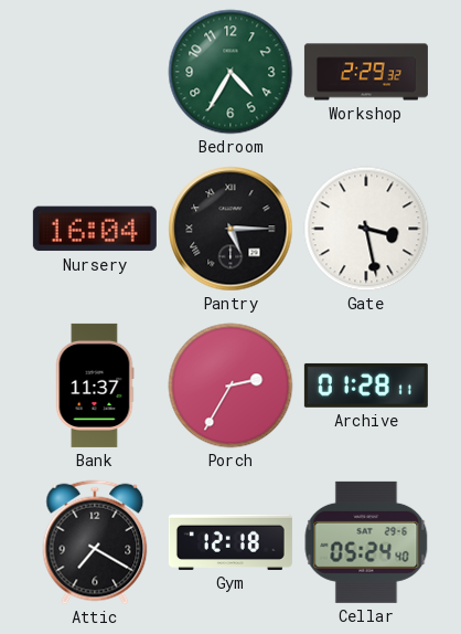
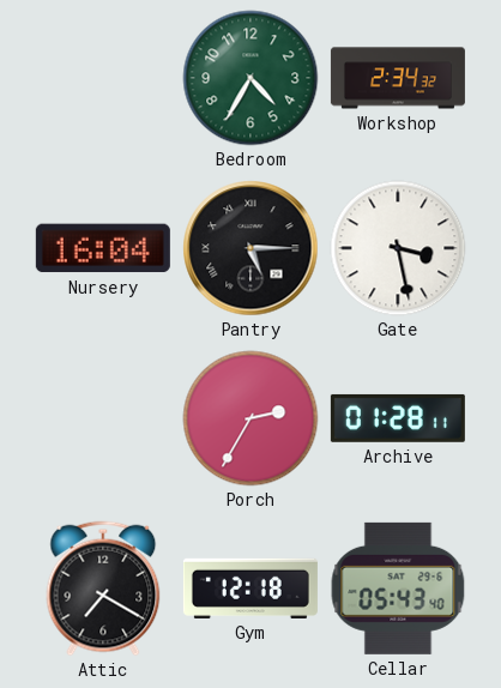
Workshop: 2:29 -> 2:34
Bank: 11:37 -> none
Cellar: 05:24 -> 05:43
